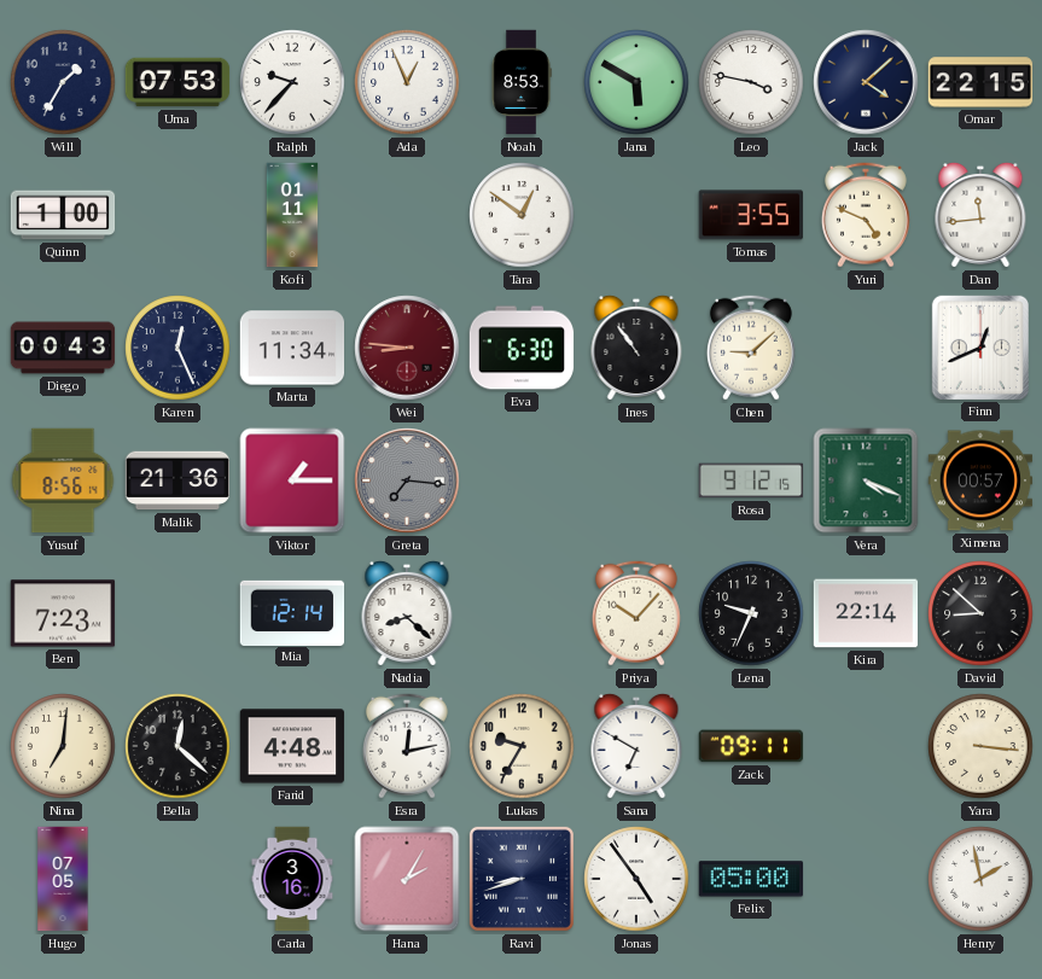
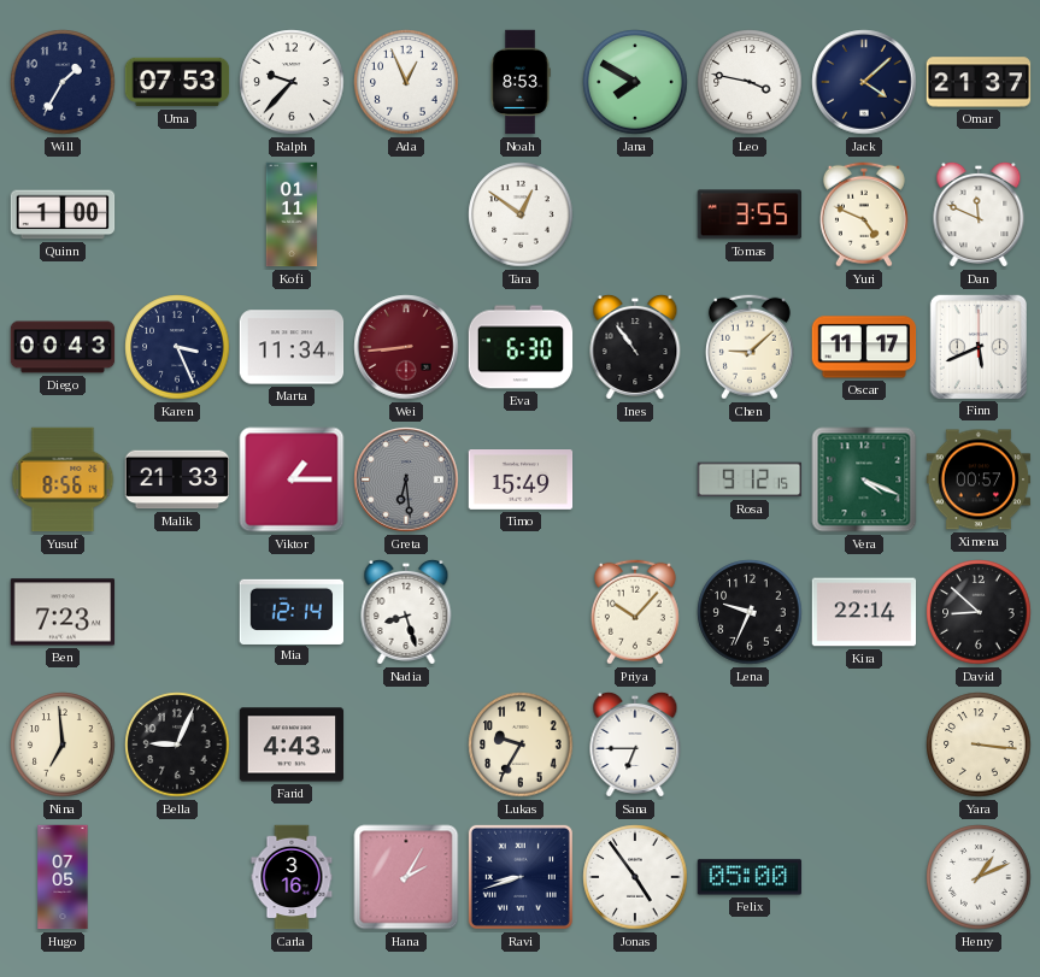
Jana: 5:50 -> 7:50
Omar: 22:15 -> 21:37
Dan: 11:44 -> 11:49
Karen: 12:26 -> 3:26
Wei: 8:46 -> 8:44
Oscar: none -> 11:17
Finn: 12:41 -> 5:41
Malik: 21:36 -> 21:33
Greta: 7:16 -> 6:29
Timo: none -> 15:49
Nadia: 8:22 -> 8:27
Nina: 7:01 -> 6:59
Bella: 12:22 -> 9:04
Farid: 4:48 -> 4:43
Esra: 12:13 -> none
Sana: 6:50 -> 6:45
Zack: 09:11 -> none
Henry: 1:58 -> 1:11
